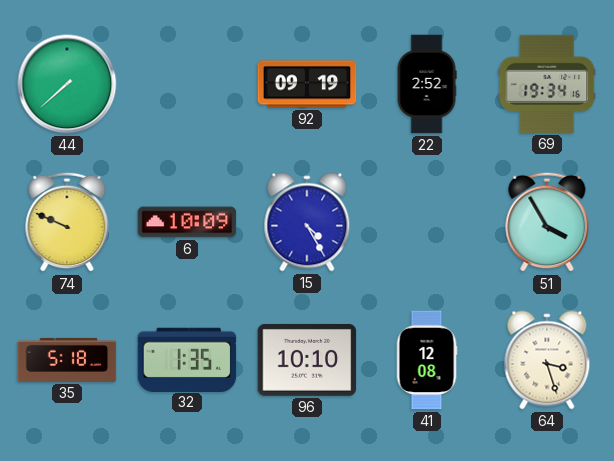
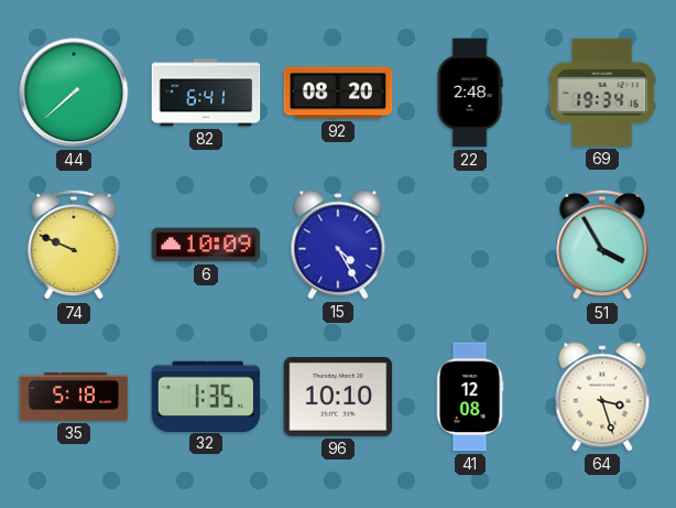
82: none -> 6:41
92: 09:19 -> 08:20
22: 2:52 -> 2:48
